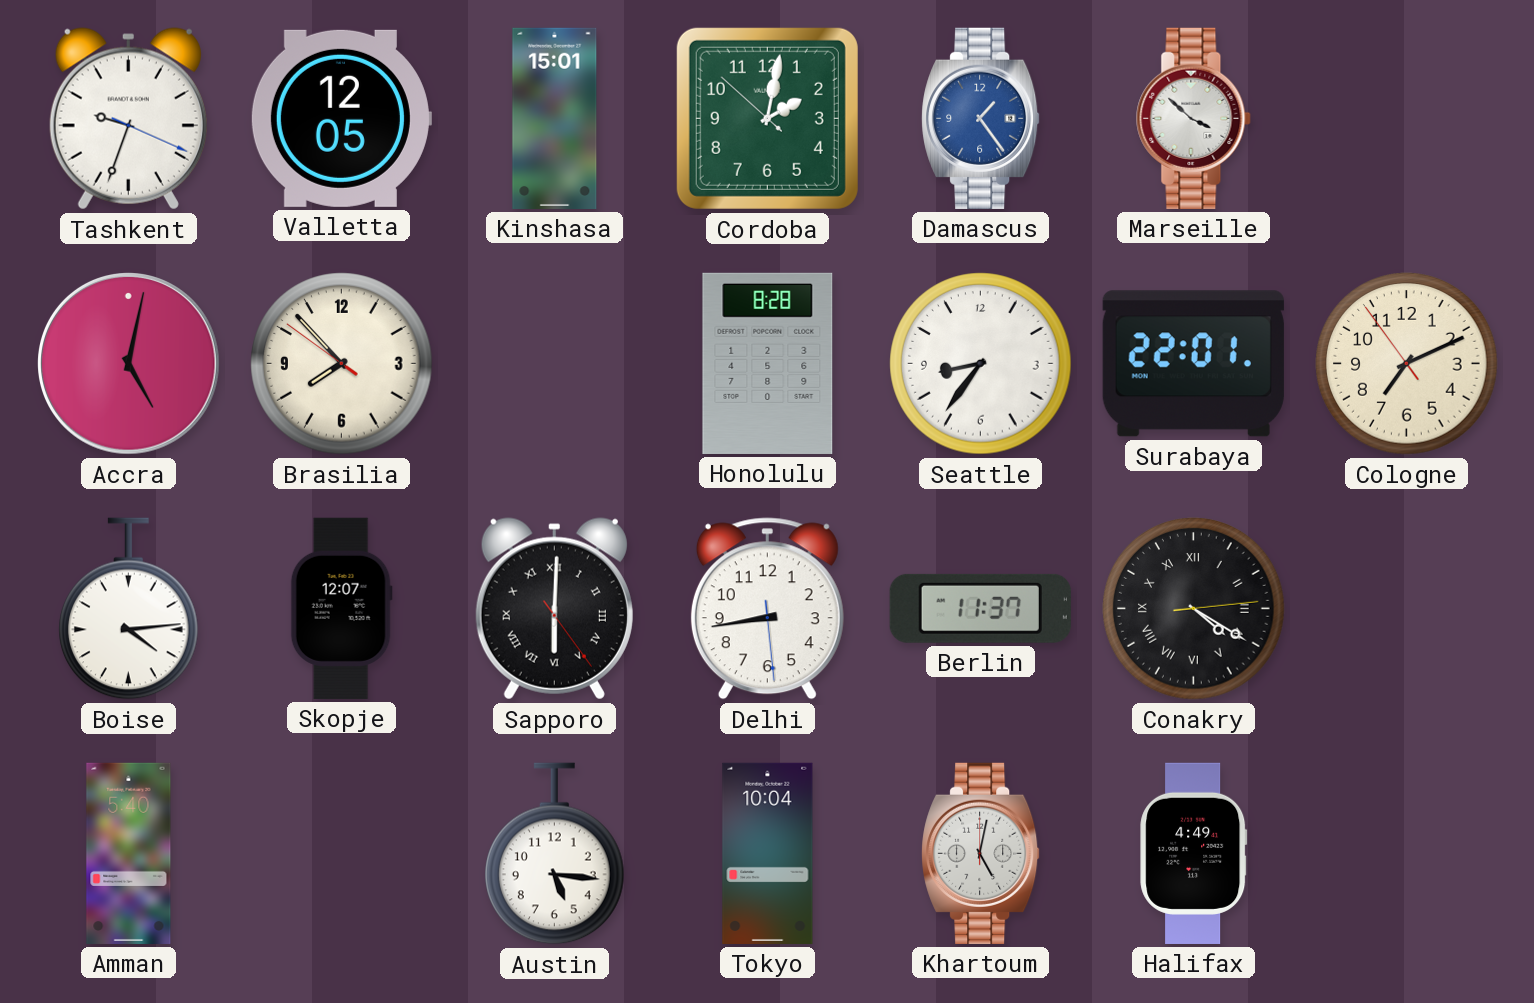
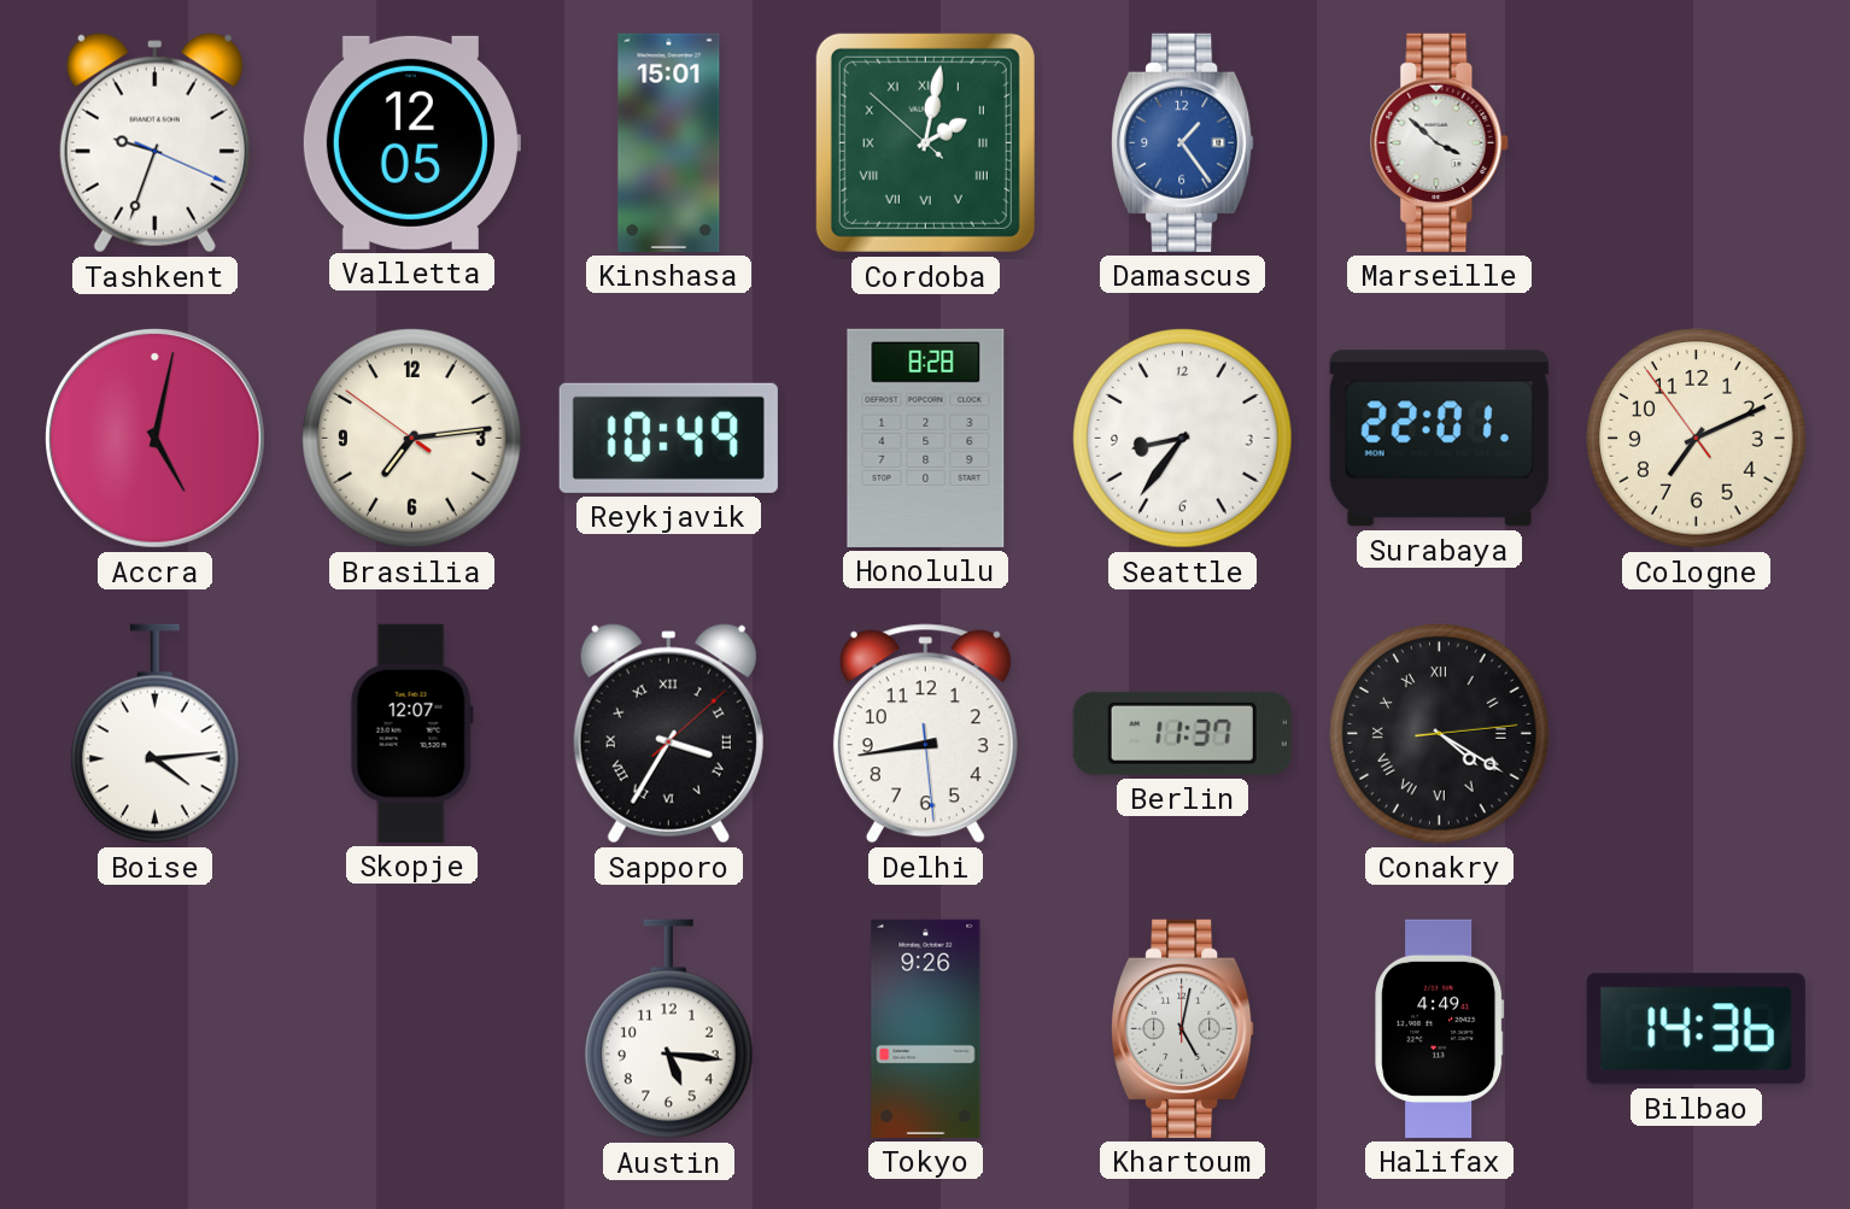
Cordoba numerals: Arabic -> Roman
Brasilia: 7:52 -> 7:13
Reykjavik: none -> 10:49
Sapporo: 6:00 -> 3:35
Amman: 5:40 -> none
Tokyo: 10:04 -> 9:26
Bilbao: none -> 14:36
